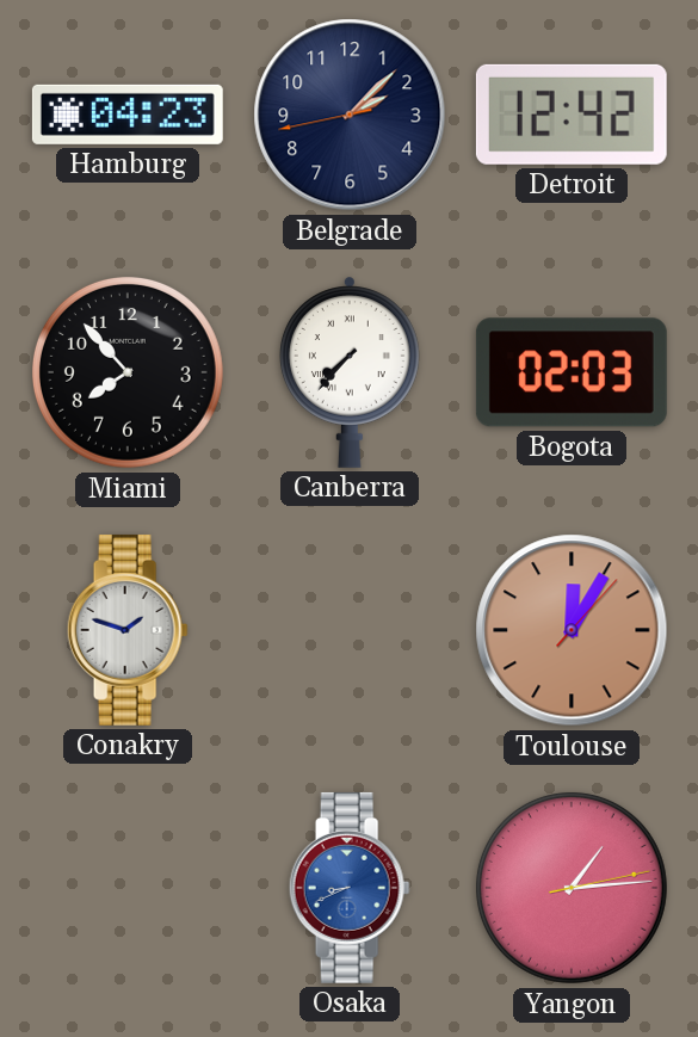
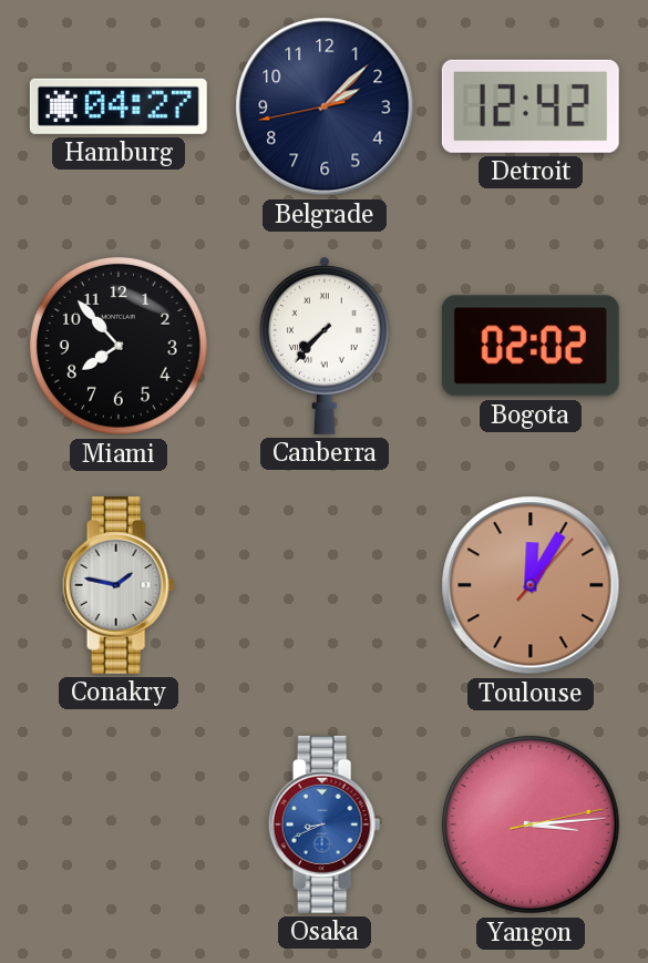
Hamburg: 04:23 -> 04:27
Bogota: 02:03 -> 02:02
Conakry: 1:48 -> 1:47
Yangon: 1:14 -> 3:14
